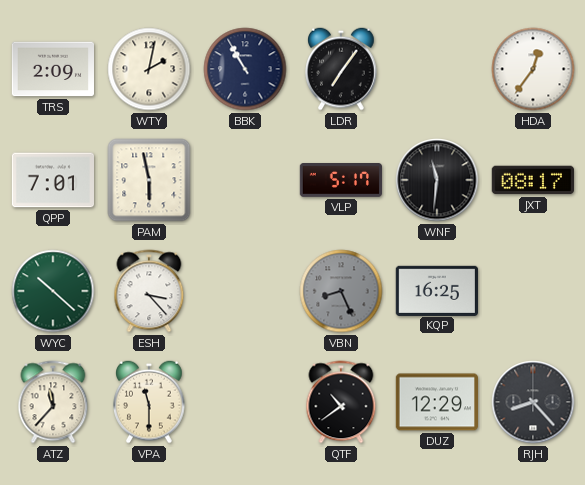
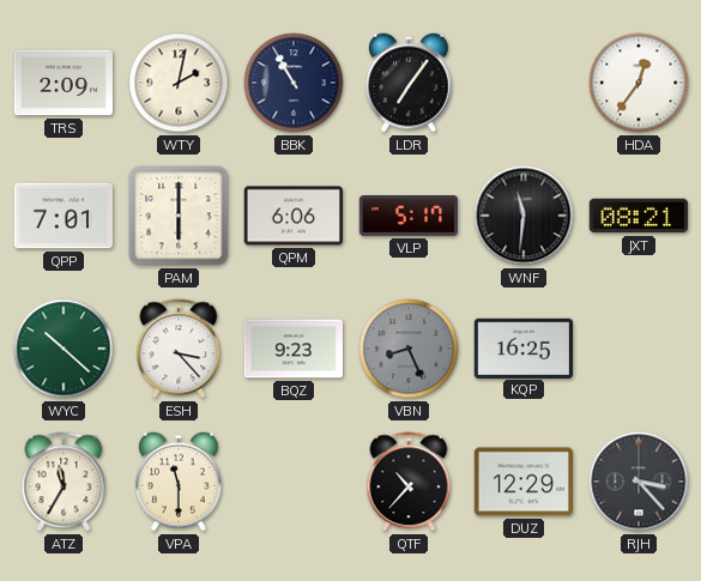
PAM: 5:58 -> 6:00
QPM: none -> 6:06
JXT: 08:17 -> 08:21
BQZ: none -> 9:23
ATZ: 11:37 -> 11:35
QTF: 10:39 -> 10:37
RJH: 8:23 -> 3:23
